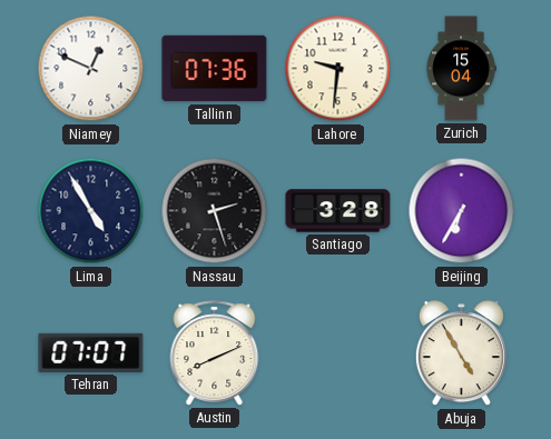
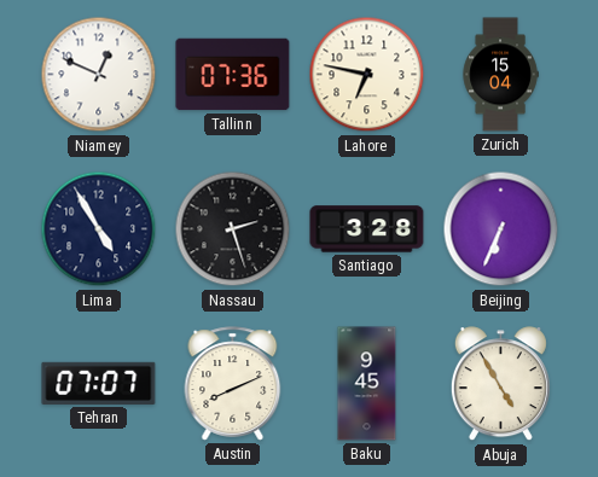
Lahore: 9:31 -> 6:47
Beijing: 6:35 -> 6:34
Baku: none -> 9:45
